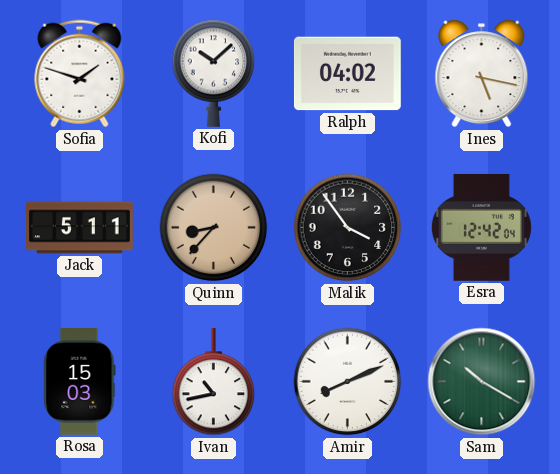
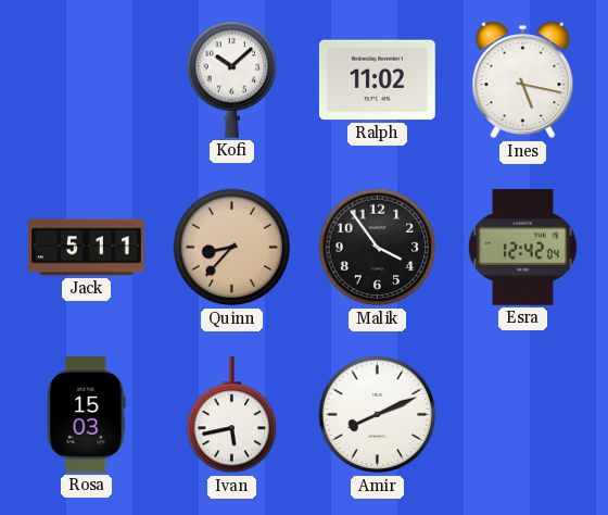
Sofia: 1:48 -> none
Ralph: 04:02 -> 11:02
Ivan: 10:43 -> 5:43
Sam: 10:20 -> none
